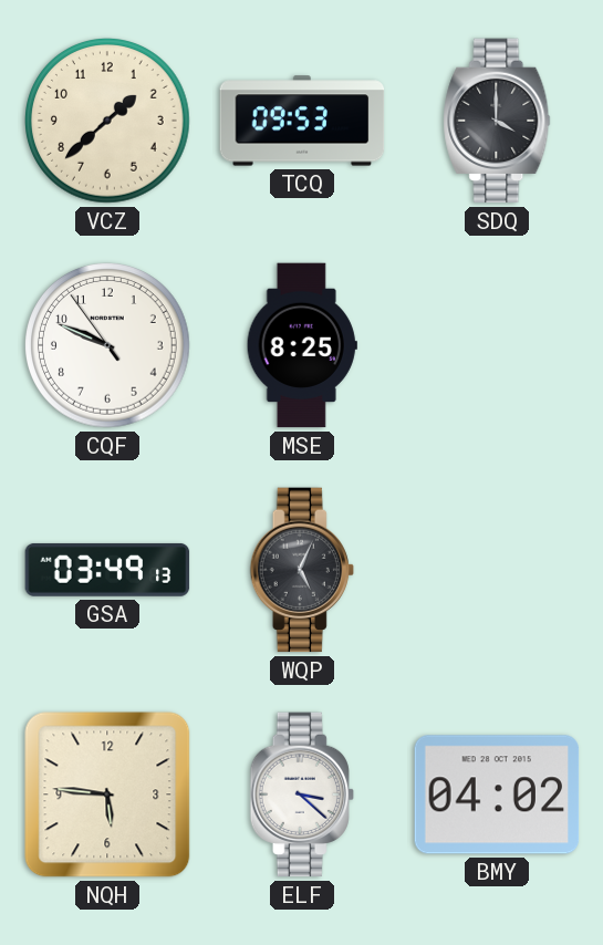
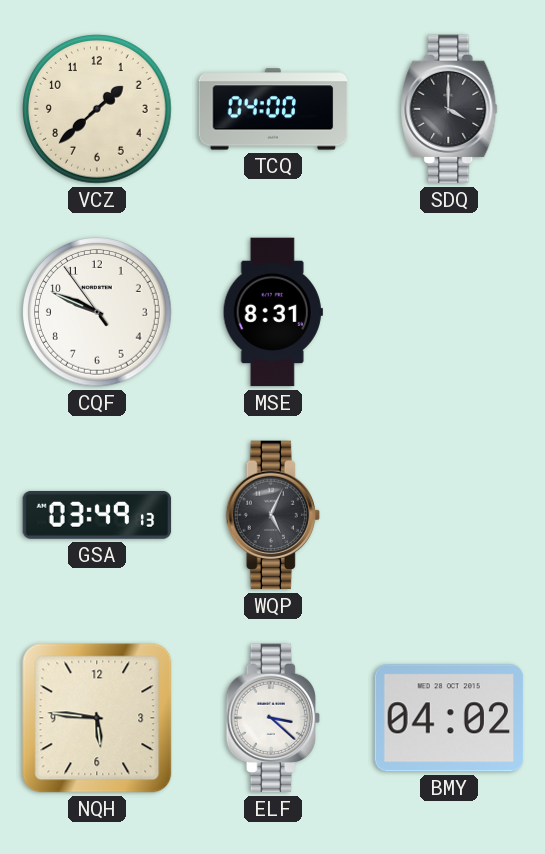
TCQ: 09:53 -> 04:00
MSE: 8:25 -> 8:31
